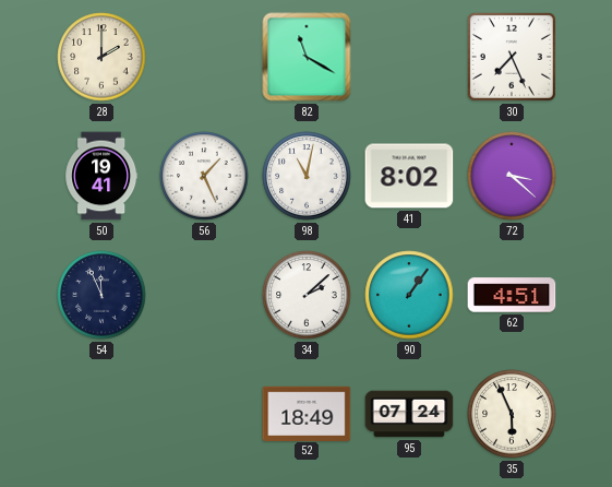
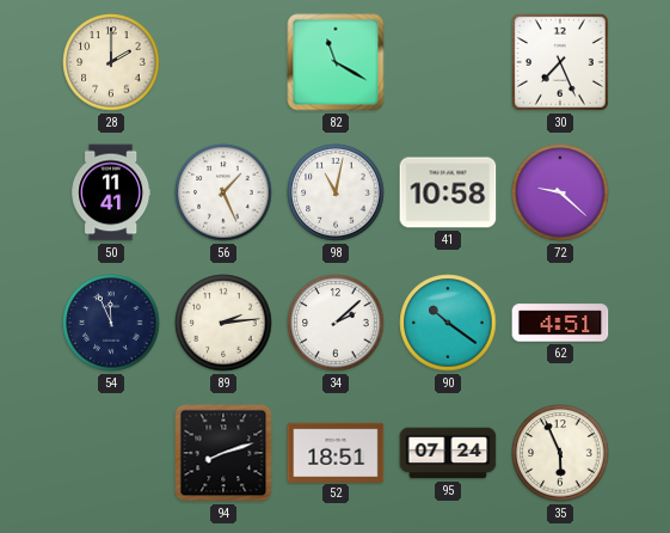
50: 19:41 -> 11:41
41: 8:02 -> 10:58
72: 3:22 -> 9:22
89: none -> 2:14
90: 1:06 -> 10:21
94: none -> 8:12
52: 18:49 -> 18:51
